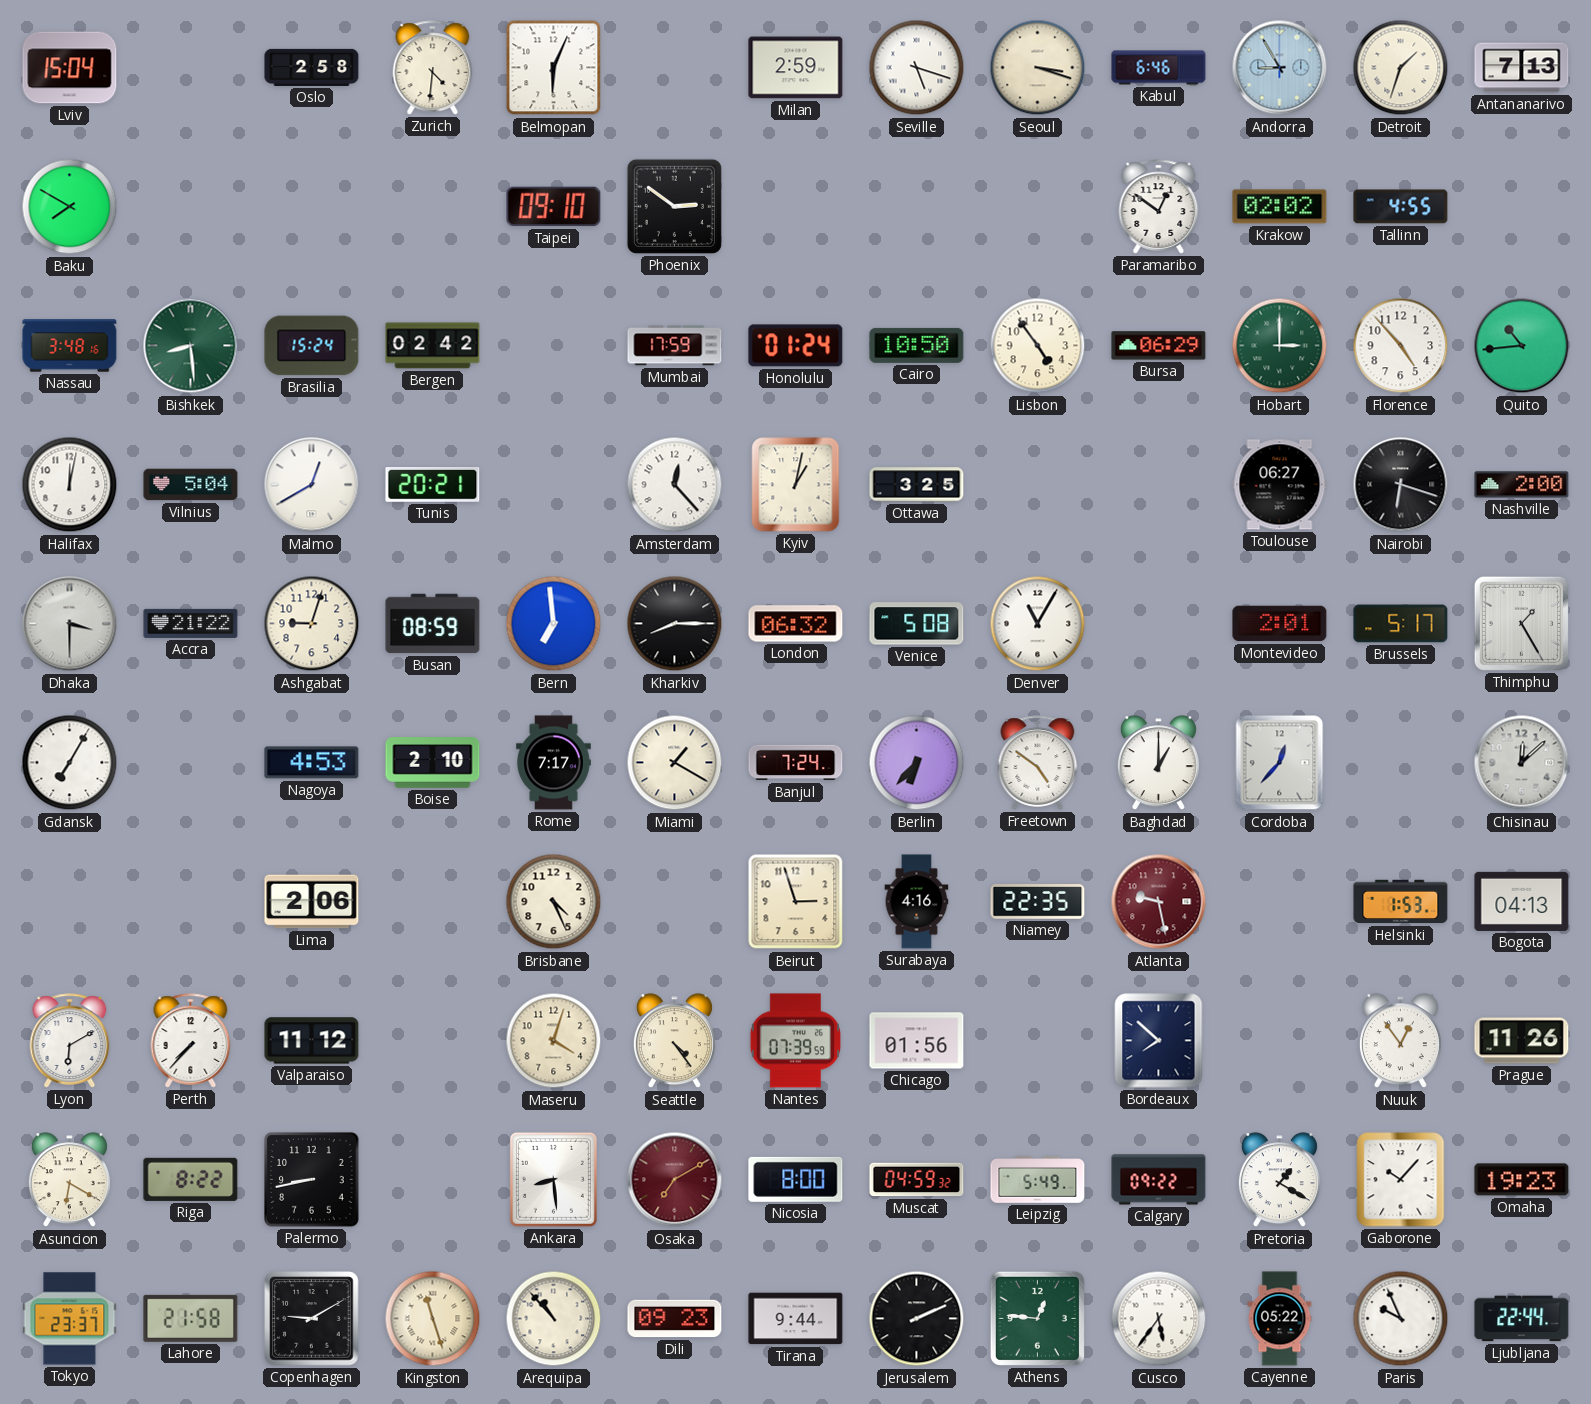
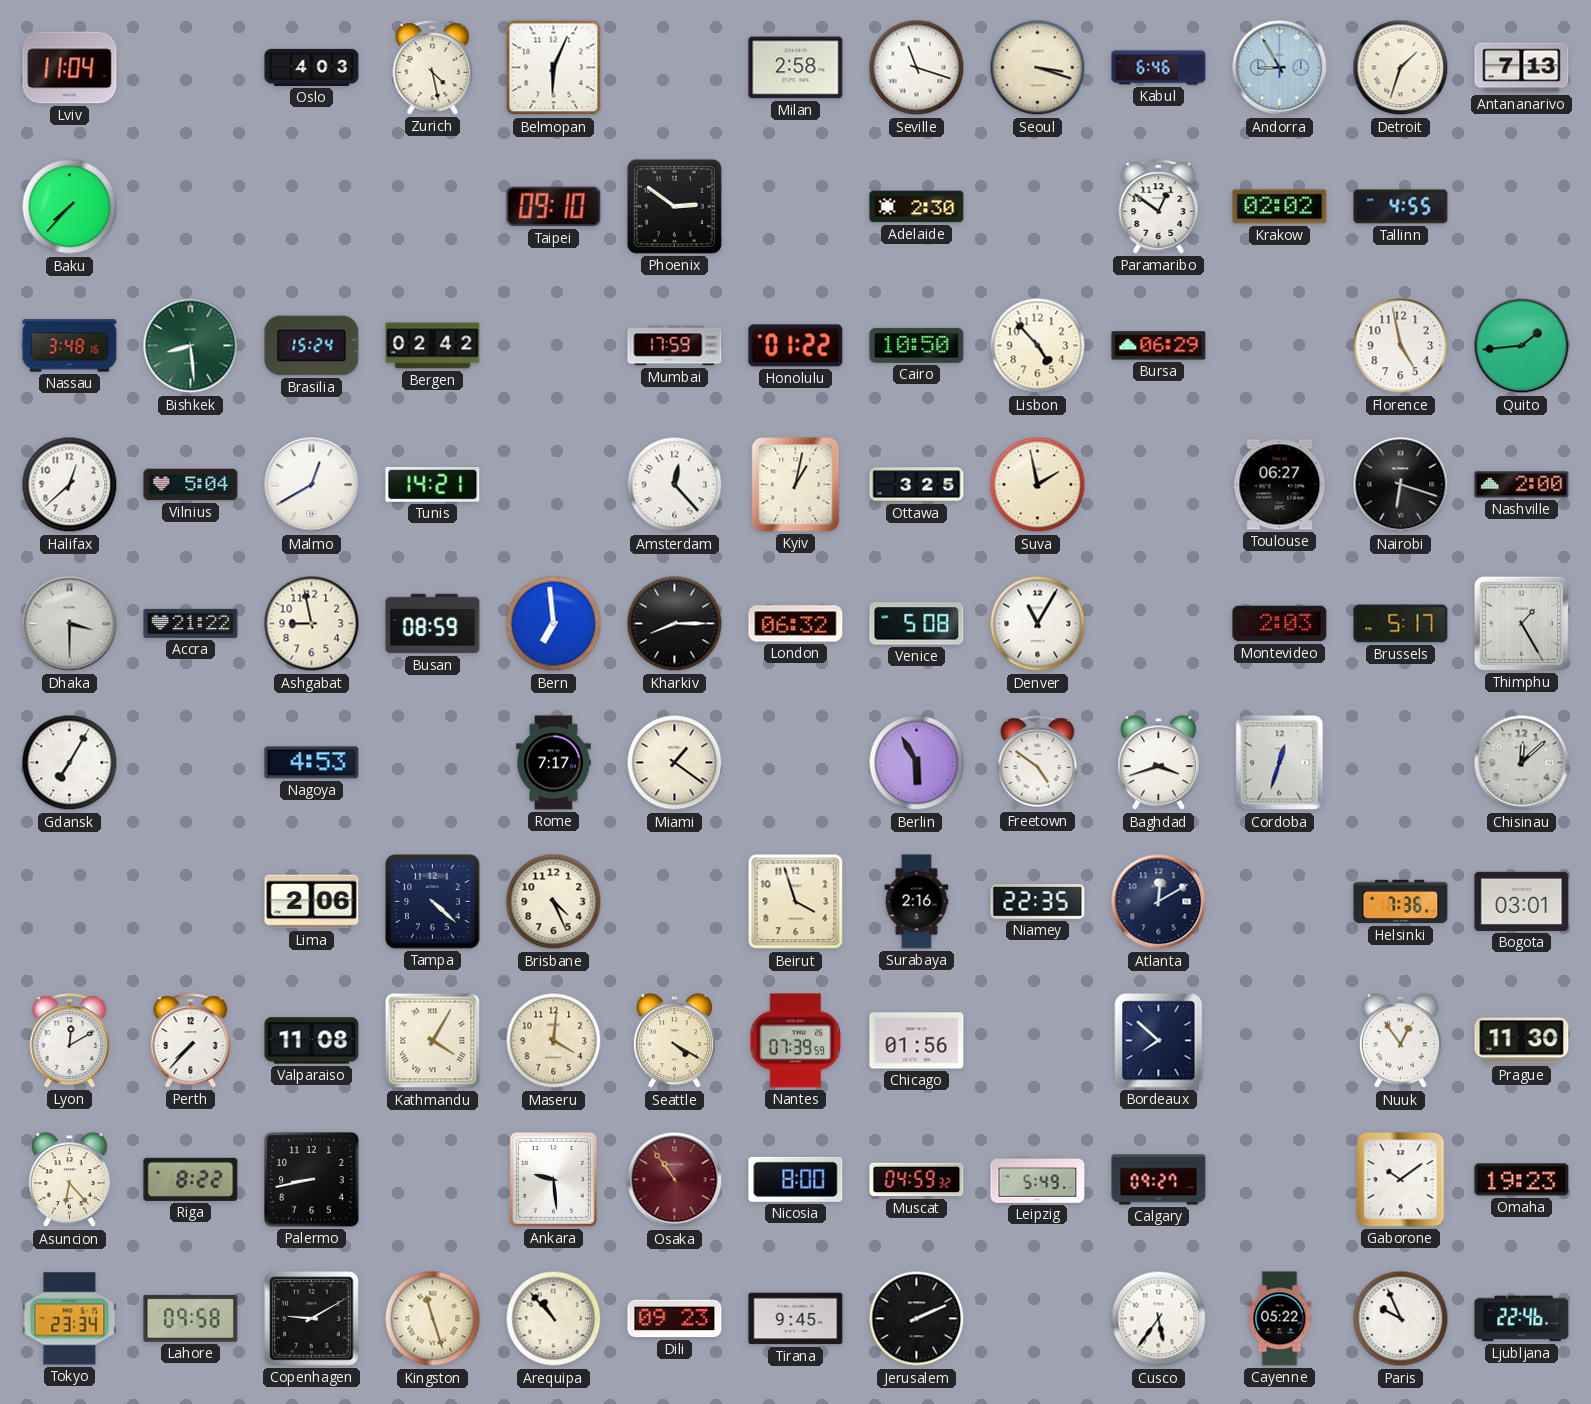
Lviv: 15:04 -> 11:04
Oslo: 2:58 -> 4:03
Zurich: 4:31 -> 4:28
Milan: 2:59 -> 2:58
Seville: 5:18 -> 11:18
Baku: 7:50 -> 7:37
Adelaide: none -> 2:30
Honolulu: 01:24 -> 01:22
Lisbon: 4:54 -> 4:53
Hobart: 3:00 -> none
Florence: 4:53 -> 4:58
Quito: 10:44 -> 1:44
Halifax: 12:02 -> 12:38
Tunis: 20:21 -> 14:21
Suva: none -> 1:58
Ashgabat: 9:03 -> 8:58
Montevideo: 2:01 -> 2:03
Boise: 2:10 -> none
Miami: 1:20 -> 1:21
Banjul: 7:24 -> none
Berlin: 6:37 -> 5:55
Baghdad: 1:00 -> 3:42
Cordoba: 12:37 -> 12:33
Tampa: none -> 4:22
Beirut: 2:57 -> 3:57
Surabaya: 4:16 -> 2:16
Atlanta: 9:28 -> 12:10
Atlanta dial: burgundy -> navy
Helsinki: 1:53 -> 7:36
Bogota: 04:13 -> 03:01
Lyon: 6:10 -> 12:10
Valparaiso: 11:12 -> 11:08
Kathmandu: none -> 4:05
Maseru: 4:03 -> 4:01
Seattle: 4:24 -> 4:20
Prague: 11:26 -> 11:30
Asuncion: 6:20 -> 6:23
Ankara: 8:29 -> 9:29
Osaka: 7:10 -> 10:54
Calgary: 09:22 -> 09:27
Pretoria: 1:20 -> none
Gaborone: 10:07 -> 10:09
Tokyo: 23:37 -> 23:34
Lahore: 21:58 -> 09:58
Tirana: 9:44 -> 9:45
Athens: 12:46 -> none
Ljubljana: 22:44 -> 22:46
